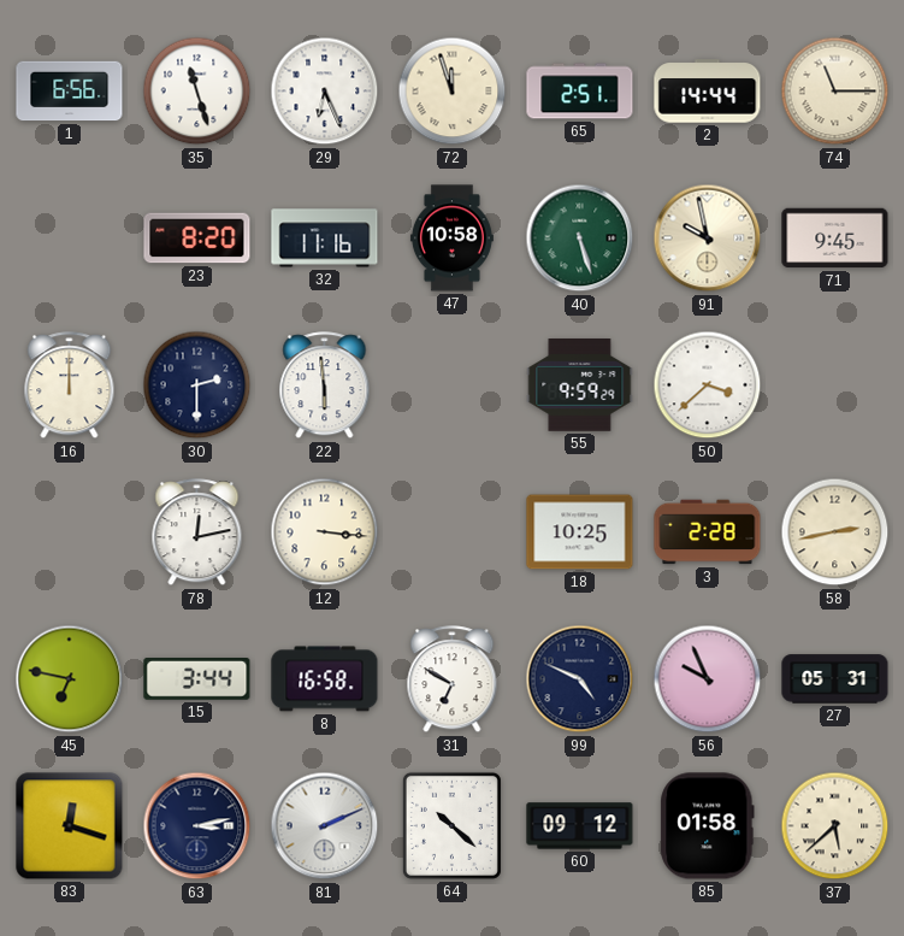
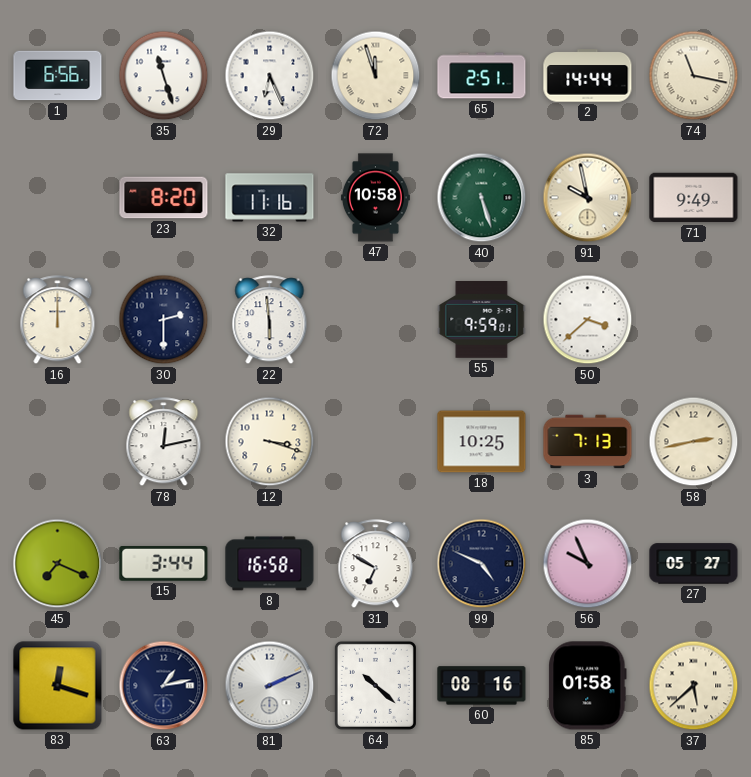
74: 11:15 -> 11:17
71: 9:45 -> 9:49
55: 9:59:29 -> 9:59:01
12: 3:16 -> 3:18
3: 2:28 -> 7:13
45: 6:47 -> 7:19
27: 05:31 -> 05:27
63: 3:13 -> 1:13
60: 09:12 -> 08:16
